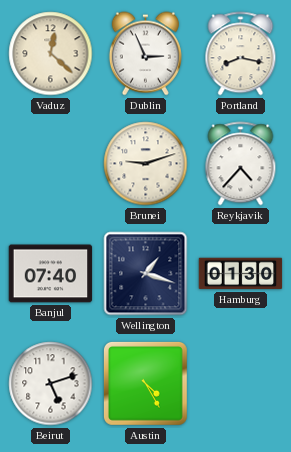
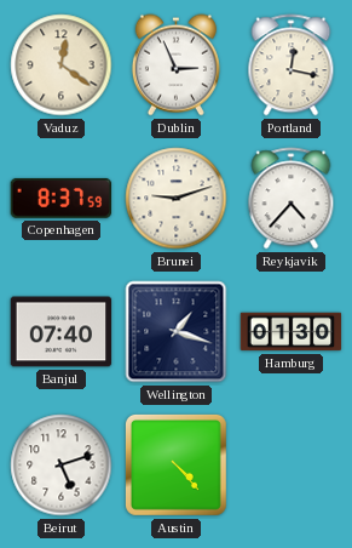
Vaduz: 12:22 -> 12:21
Portland: 8:17 -> 12:17
Copenhagen: none -> 8:37
Austin: 4:25 -> 4:23
